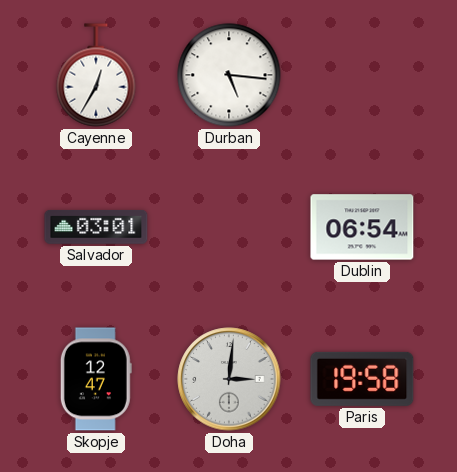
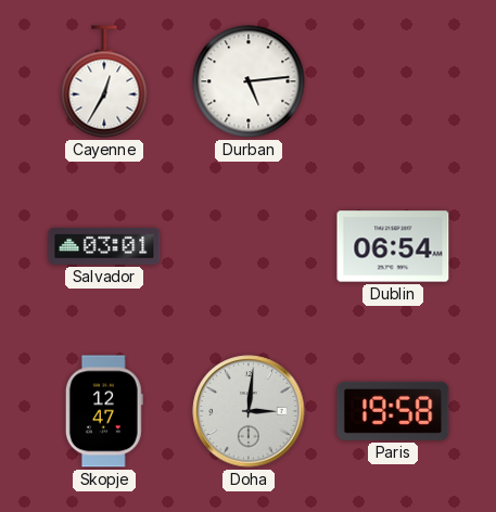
Durban: 5:16 -> 5:14
